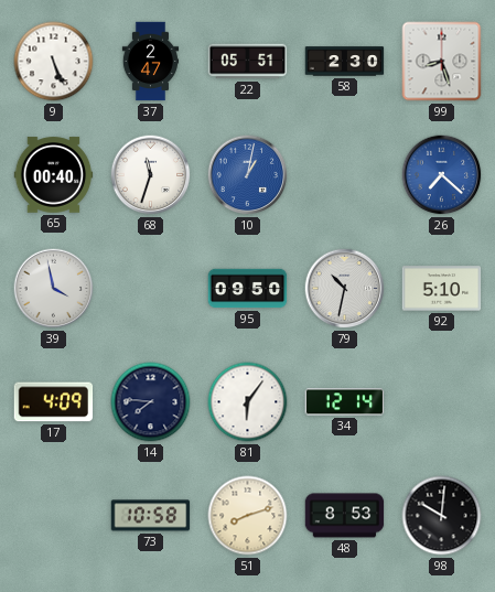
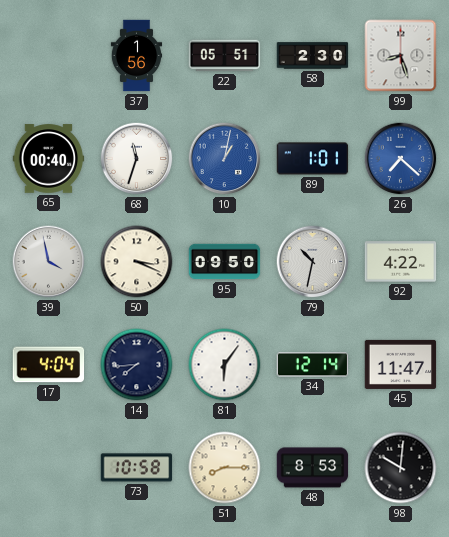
9: 5:26 -> none
37: 2:47 -> 1:56
89: none -> 1:01
50: none -> 3:19
92: 5:10 -> 4:22
17: 4:09 -> 4:04
14: 7:46 -> 7:44
45: none -> 11:47
51: 8:12 -> 8:15
